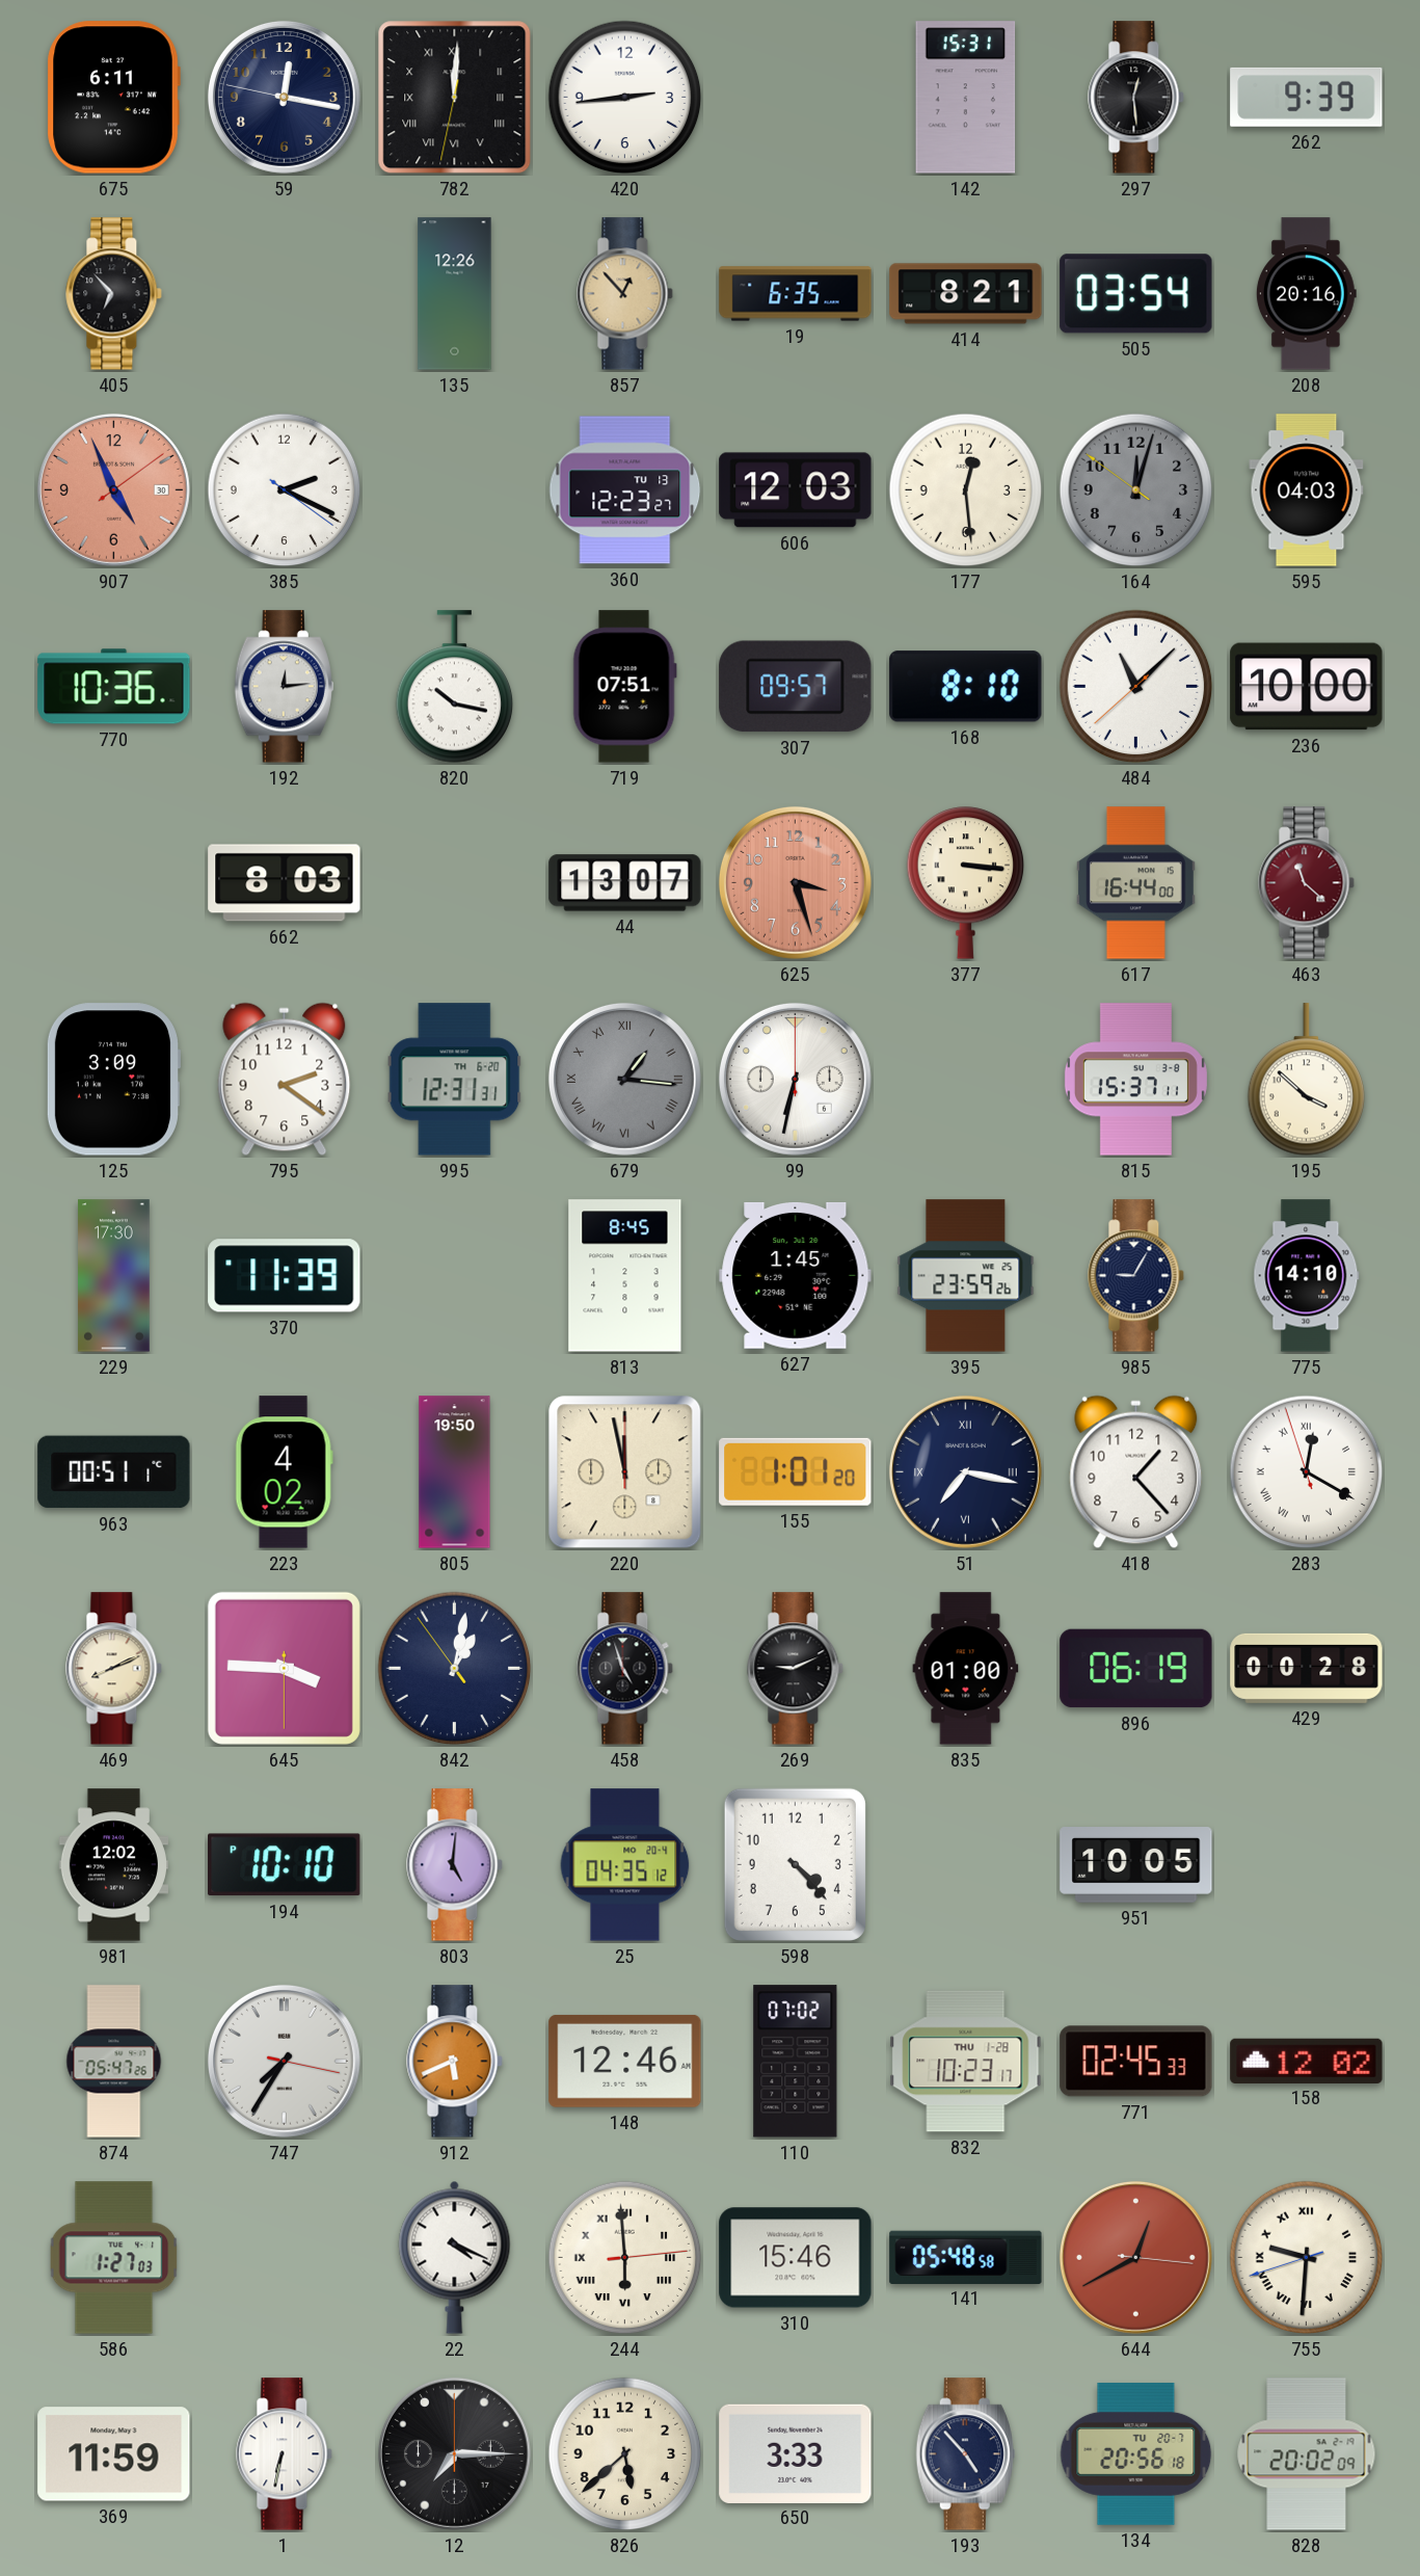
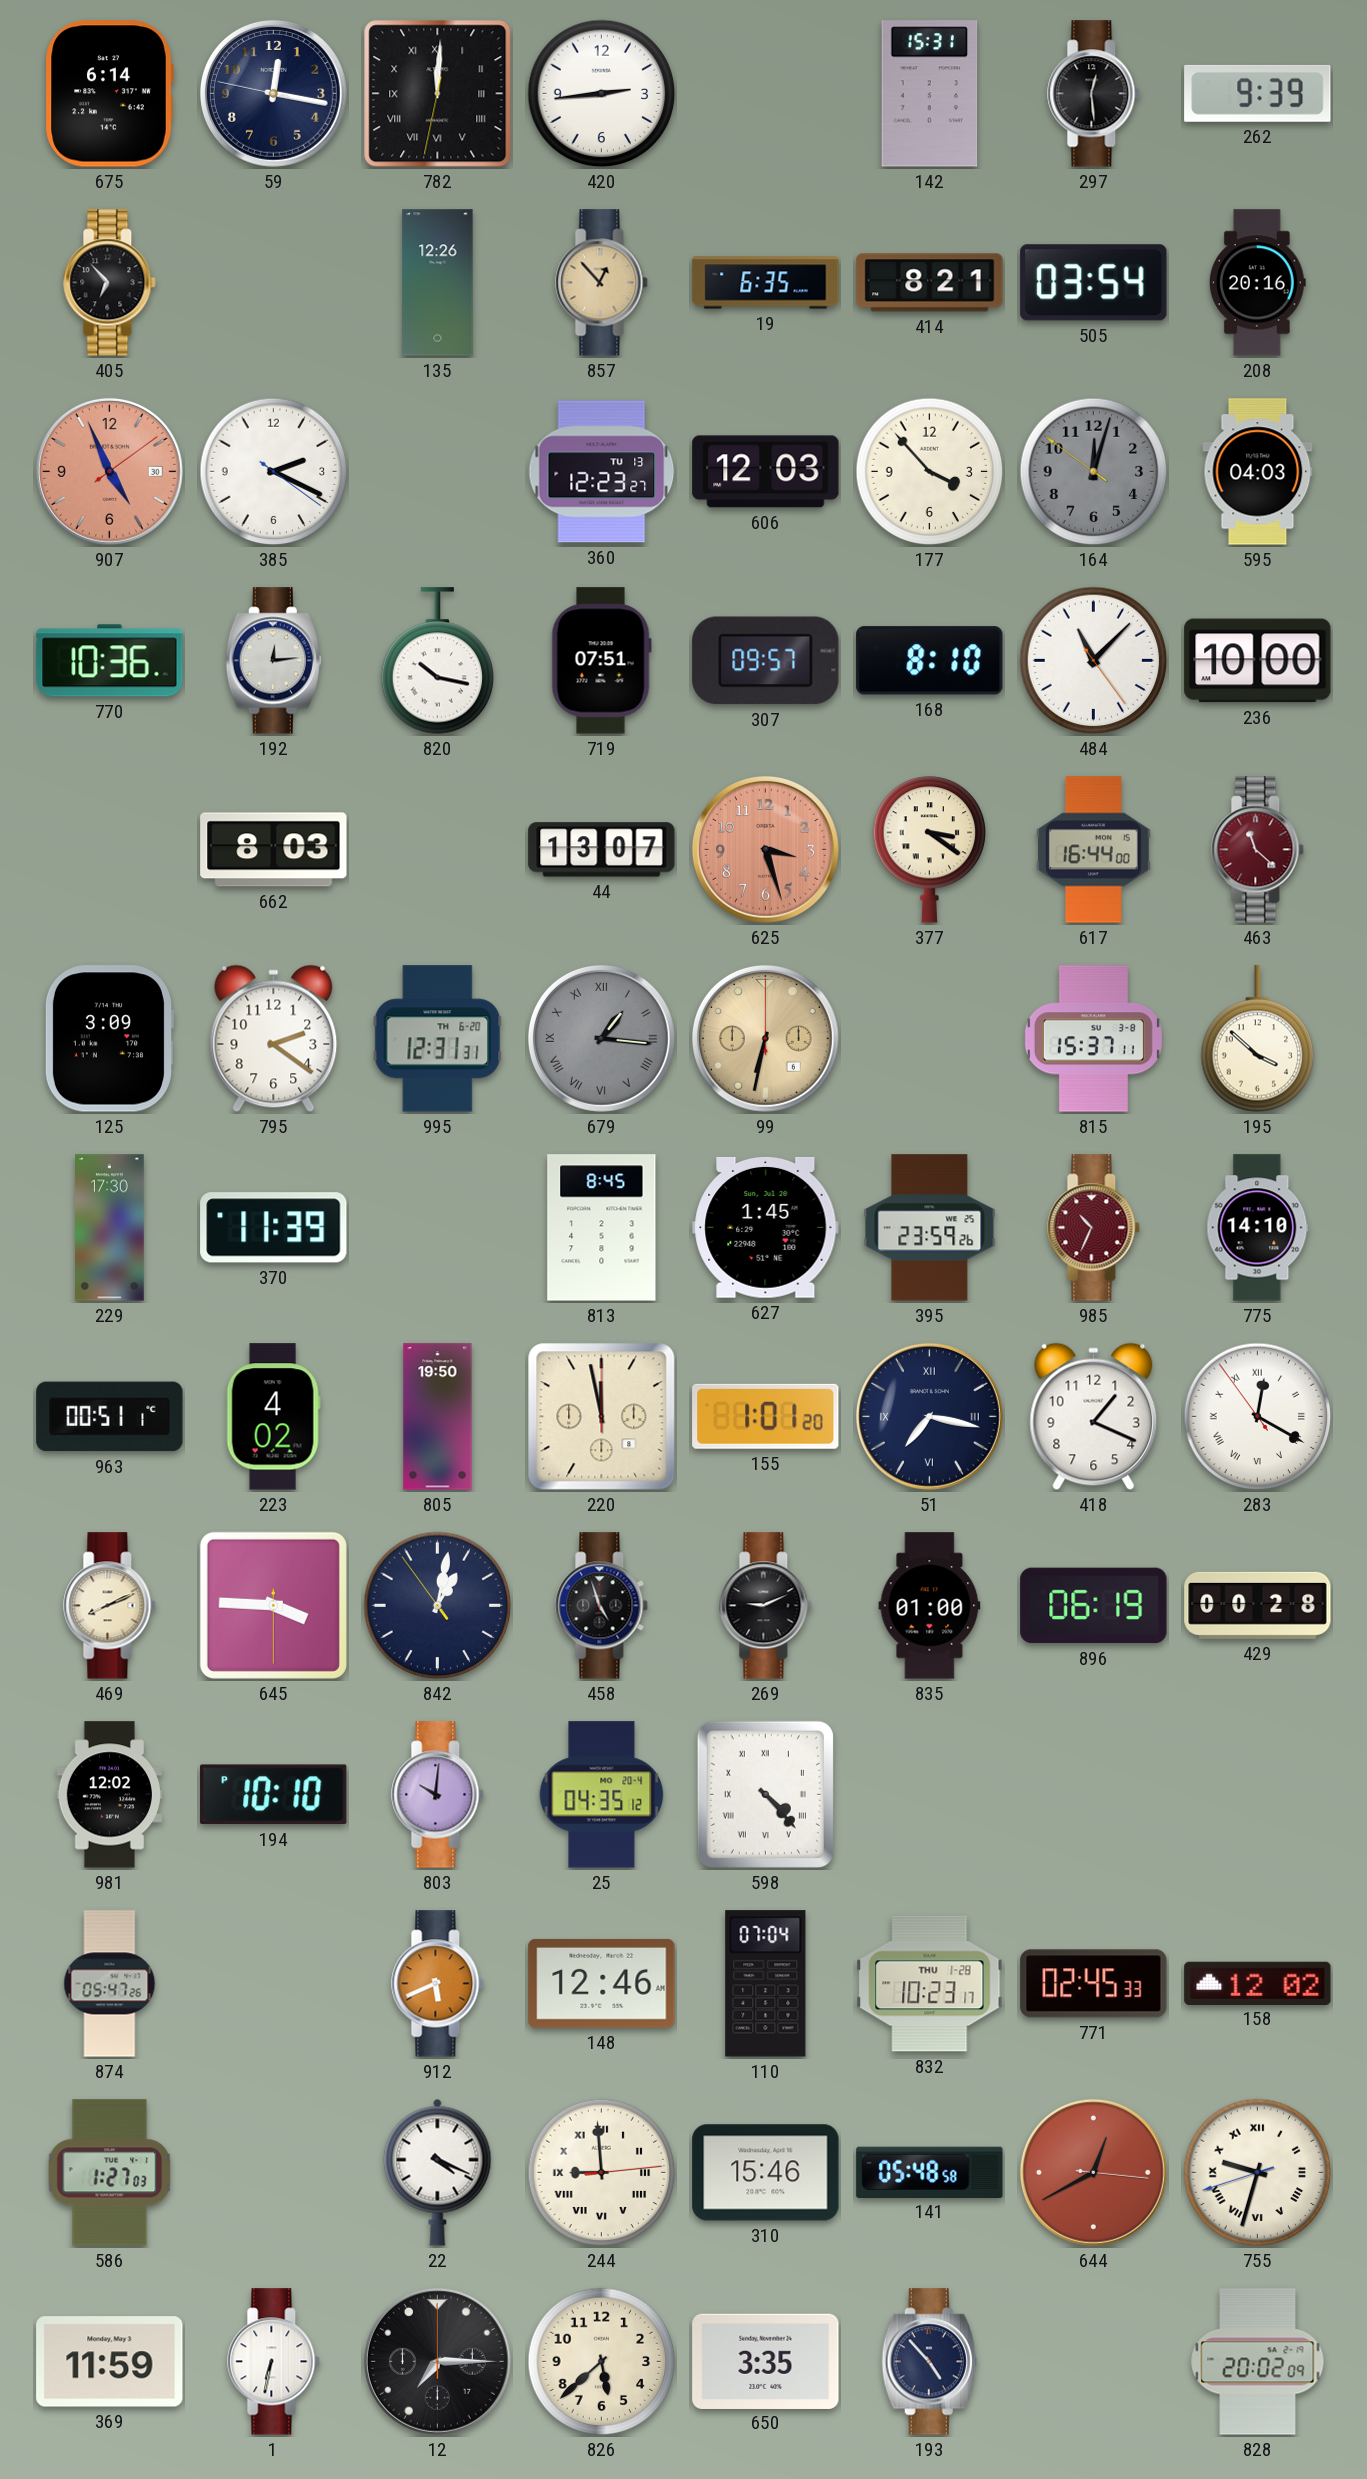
675: 6:11 -> 6:14
177: 12:29 -> 3:53
484: 11:07:38 -> 11:07:24
377: 3:16 -> 3:21
99 dial: white -> champagne
985: 9:05 -> 10:34
985 dial: navy -> burgundy
418: 1:23 -> 1:19
283: 12:19:57 -> 12:19:54
803: 5:01 -> 10:01
598 numerals: Arabic -> Roman
951: 10:05 -> none
747: 7:35 -> none
110: 07:02 -> 07:04
244: 5:59 -> 8:59
755: 9:30 -> 9:32
650: 3:33 -> 3:35
134: 20:56 -> none
